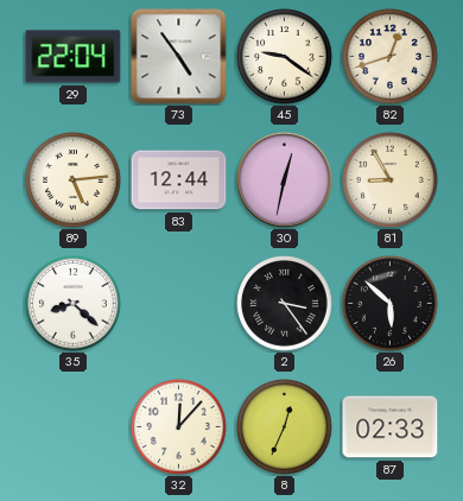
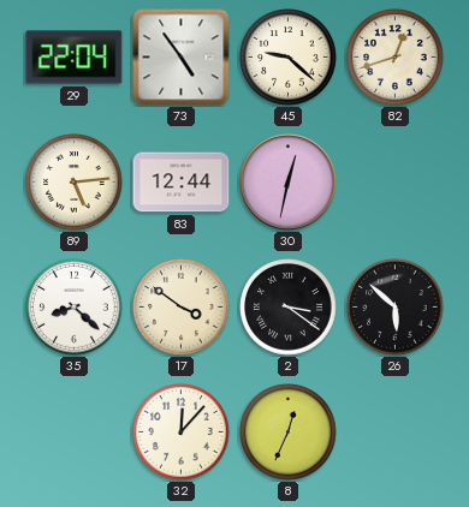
45: 9:21 -> 9:22
81: 8:55 -> none
17: none -> 3:51
2: 3:24 -> 3:21
87: 02:33 -> none
